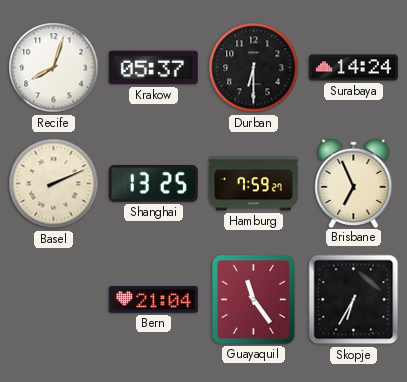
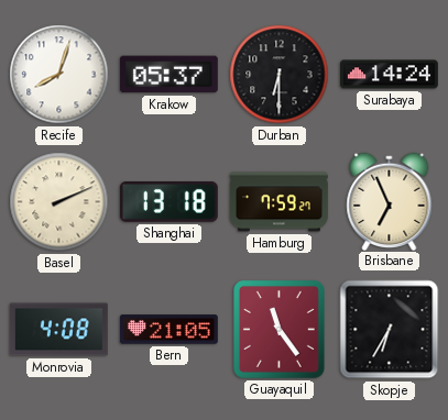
Shanghai: 13:25 -> 13:18
Monrovia: none -> 4:08
Bern: 21:04 -> 21:05
